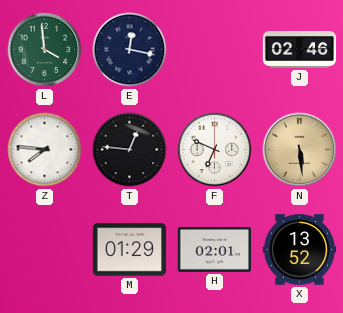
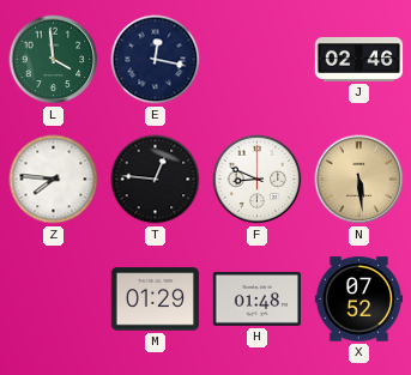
F: 6:49 -> 8:49
H: 02:01 -> 01:48
X: 13:52 -> 07:52
